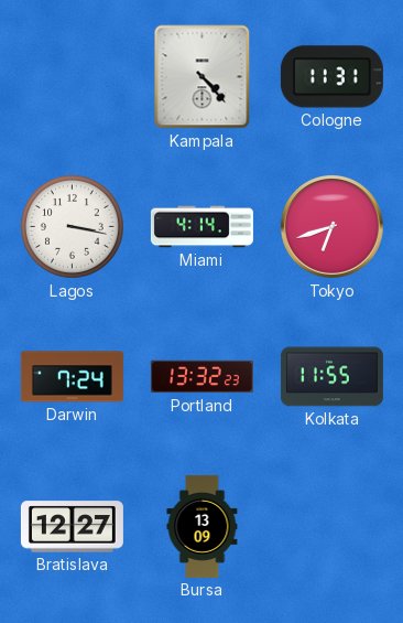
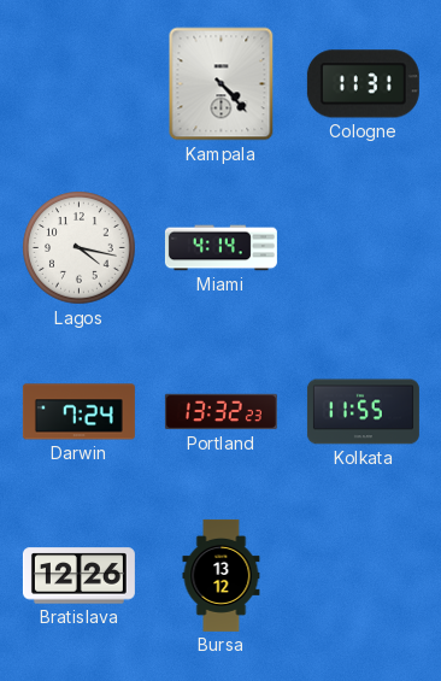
Lagos: 3:17 -> 4:17
Tokyo: 6:42 -> none
Bratislava: 12:27 -> 12:26
Bursa: 13:09 -> 13:12
